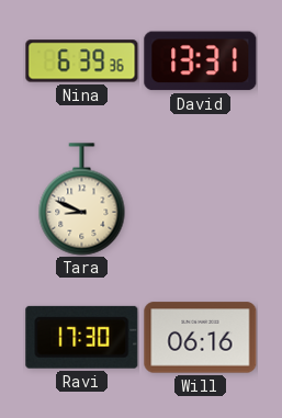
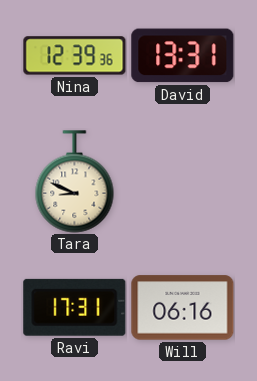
Nina: 6:39 -> 12:39
Ravi: 17:30 -> 17:31
